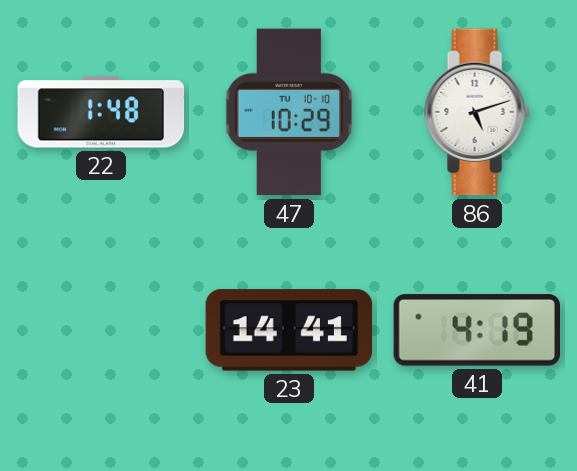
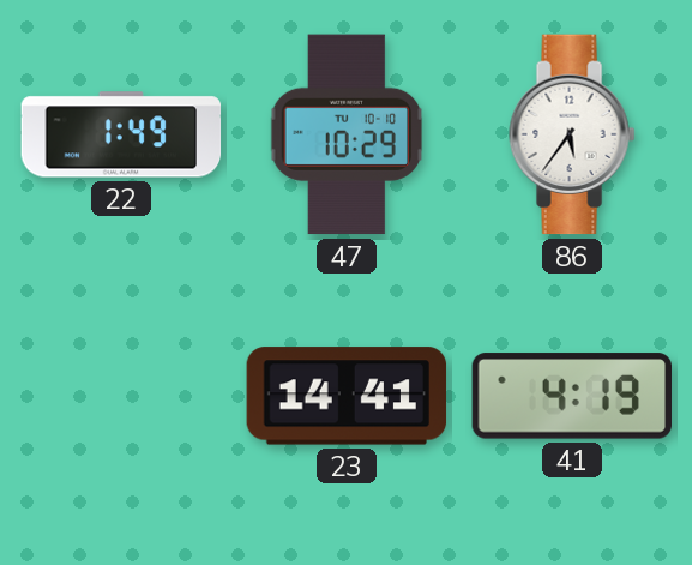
22: 1:48 -> 1:49
86: 5:12 -> 5:36
